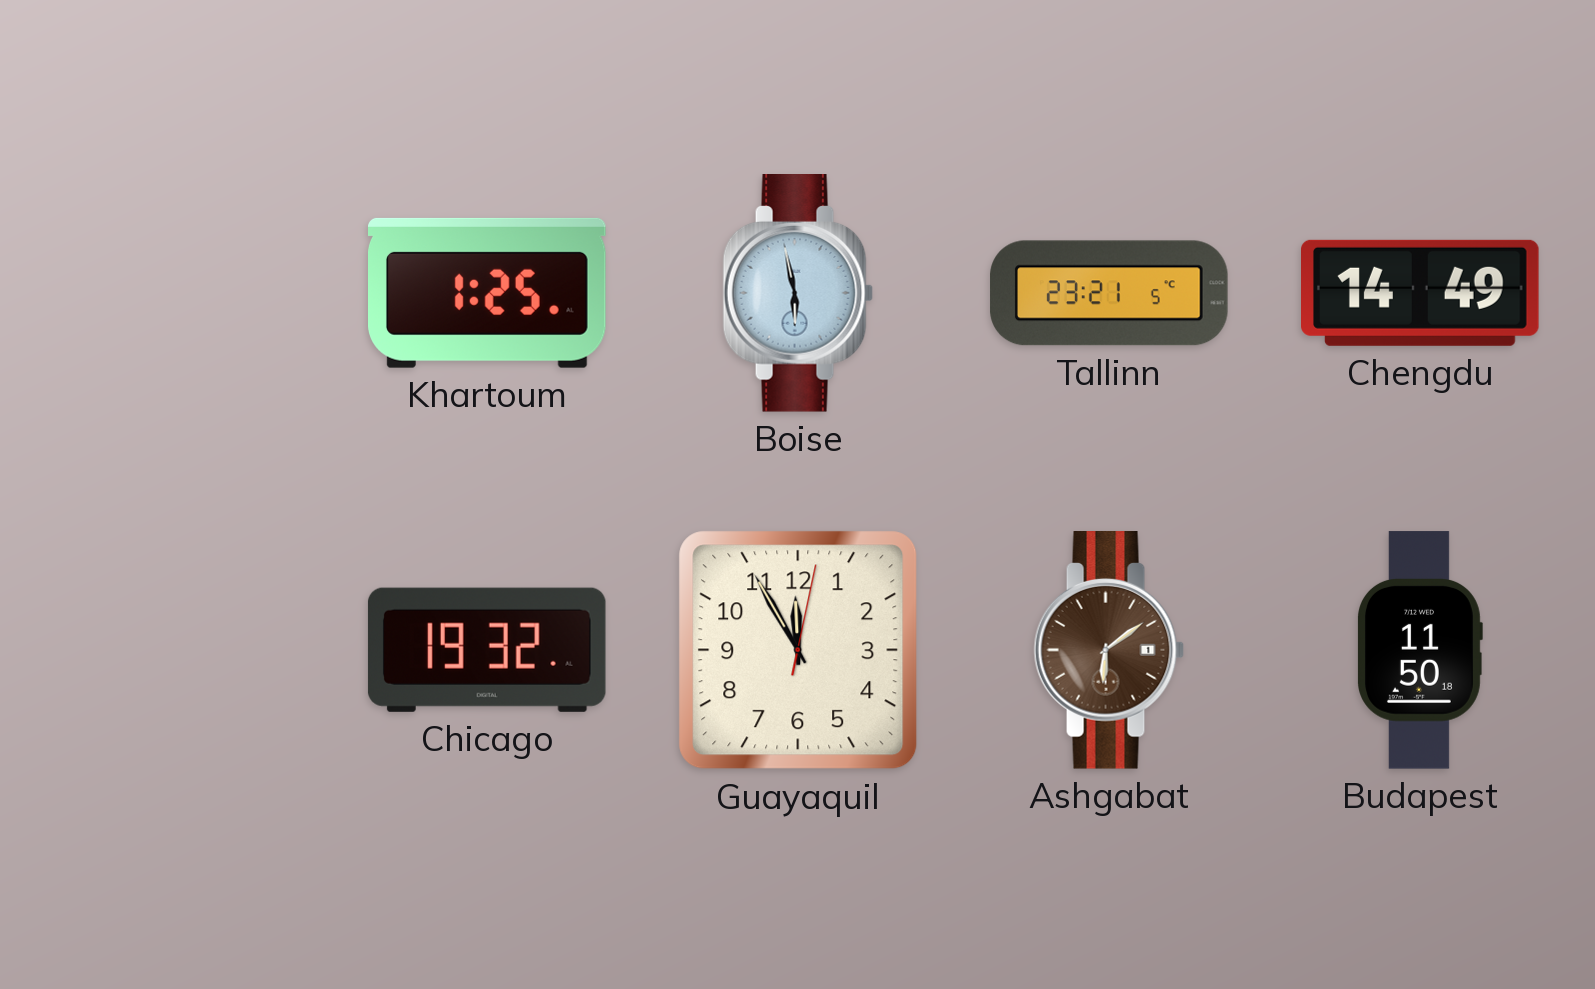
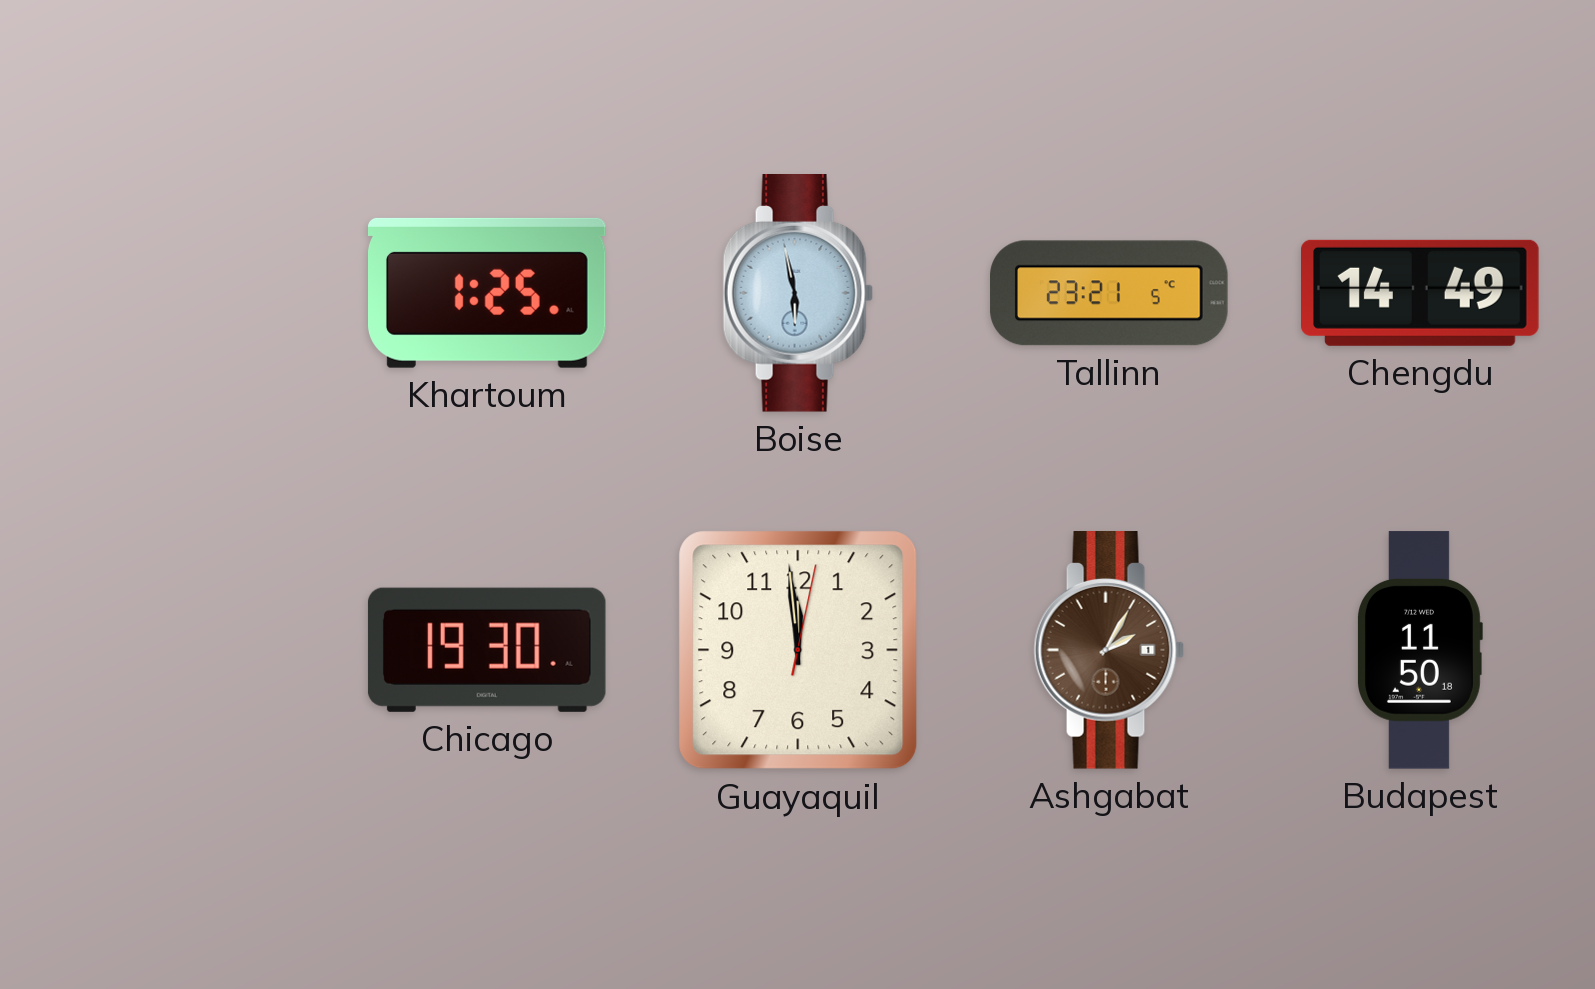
Chicago: 19:32 -> 19:30
Guayaquil: 11:55 -> 11:59
Ashgabat: 6:09 -> 2:05
